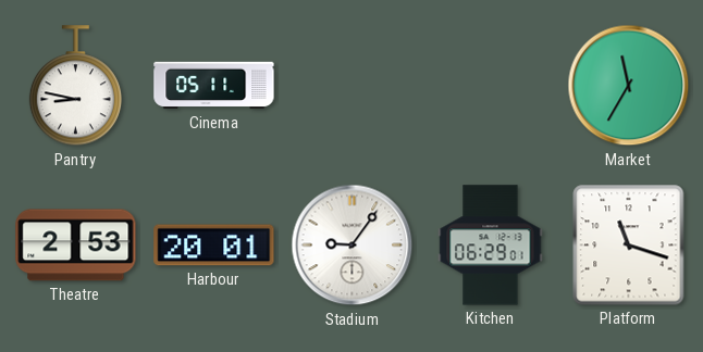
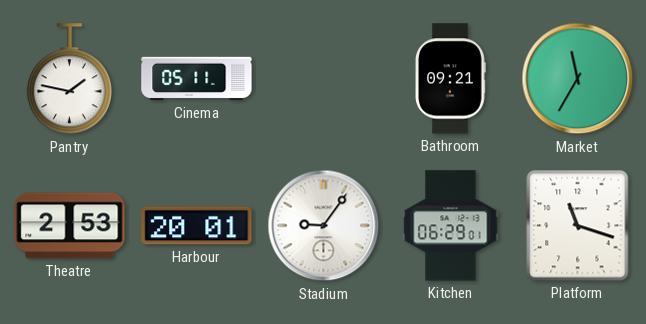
Pantry: 8:47 -> 1:47
Bathroom: none -> 09:21
